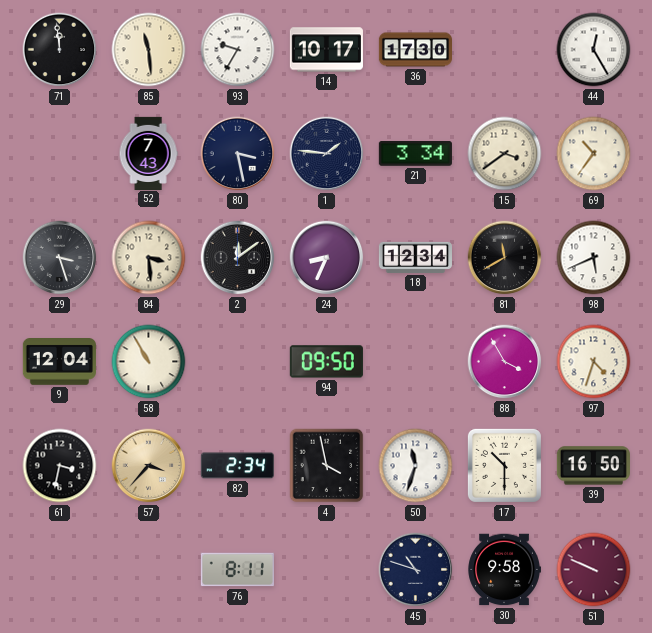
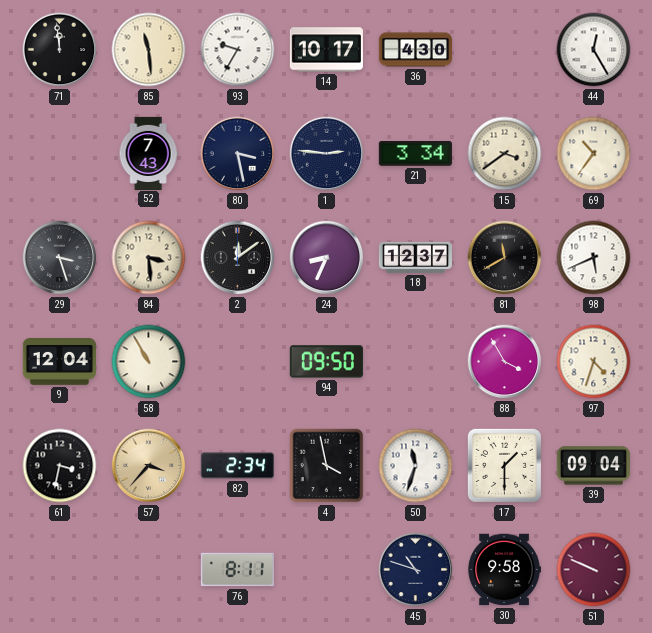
36: 17:30 -> 4:30
1: 1:46 -> 2:46
18: 12:34 -> 12:37
17: 10:30 -> 1:30
39: 16:50 -> 09:04
